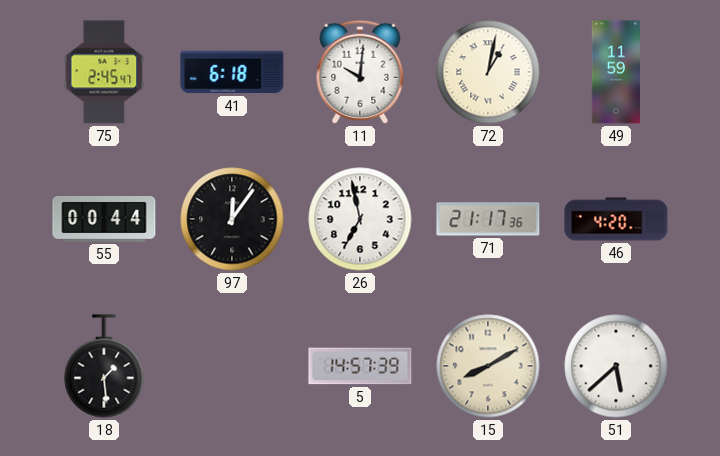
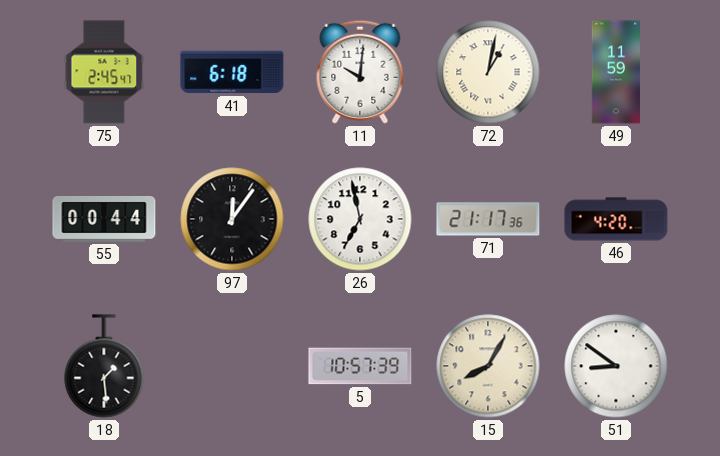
5: 14:57 -> 10:57
15: 8:10 -> 8:05
51: 5:38 -> 8:51
